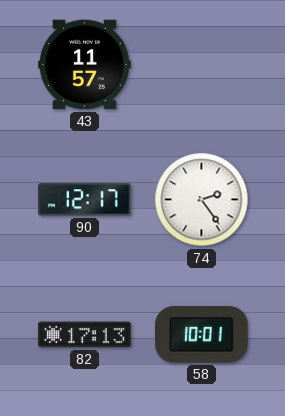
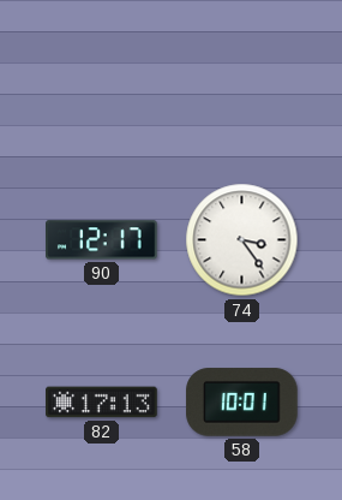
43: 11:57 -> none
74: 2:24 -> 3:24
